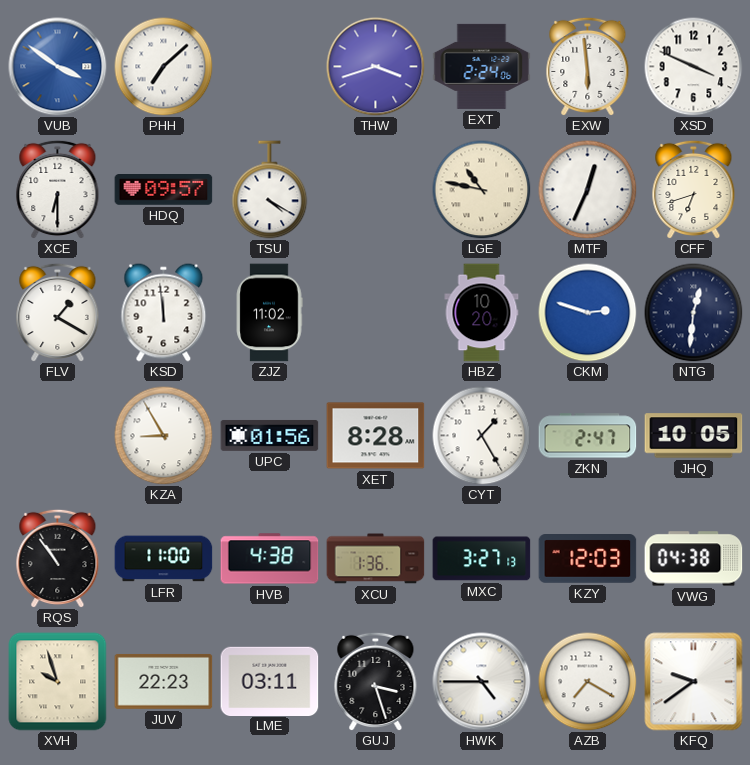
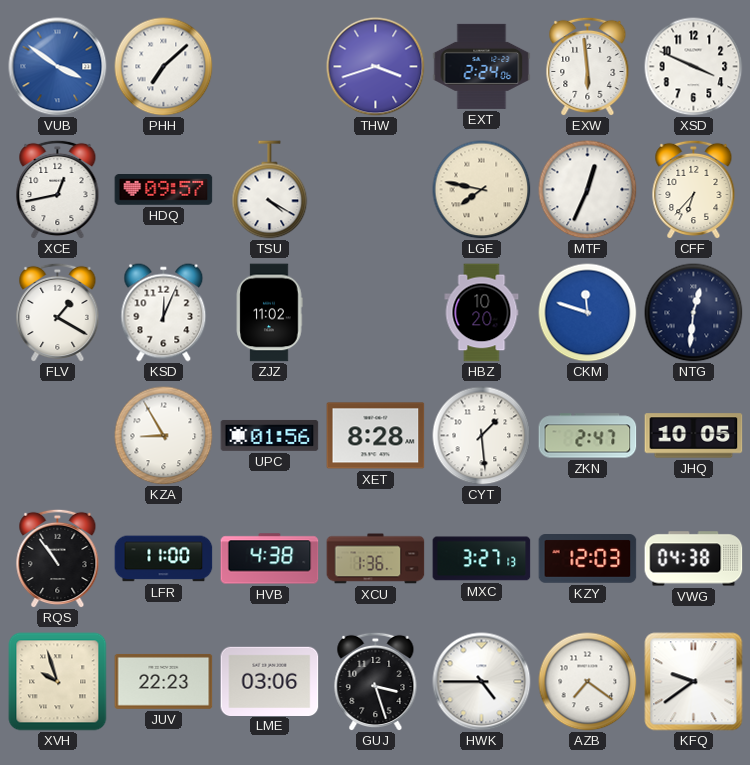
XCE: 6:30 -> 12:43
LGE: 10:47 -> 7:47
CFF: 6:42 -> 6:37
KSD: 11:59 -> 12:04
CKM: 2:48 -> 11:48
CYT: 1:25 -> 1:29
LME: 03:11 -> 03:06
AZB: 7:20 -> 7:21
